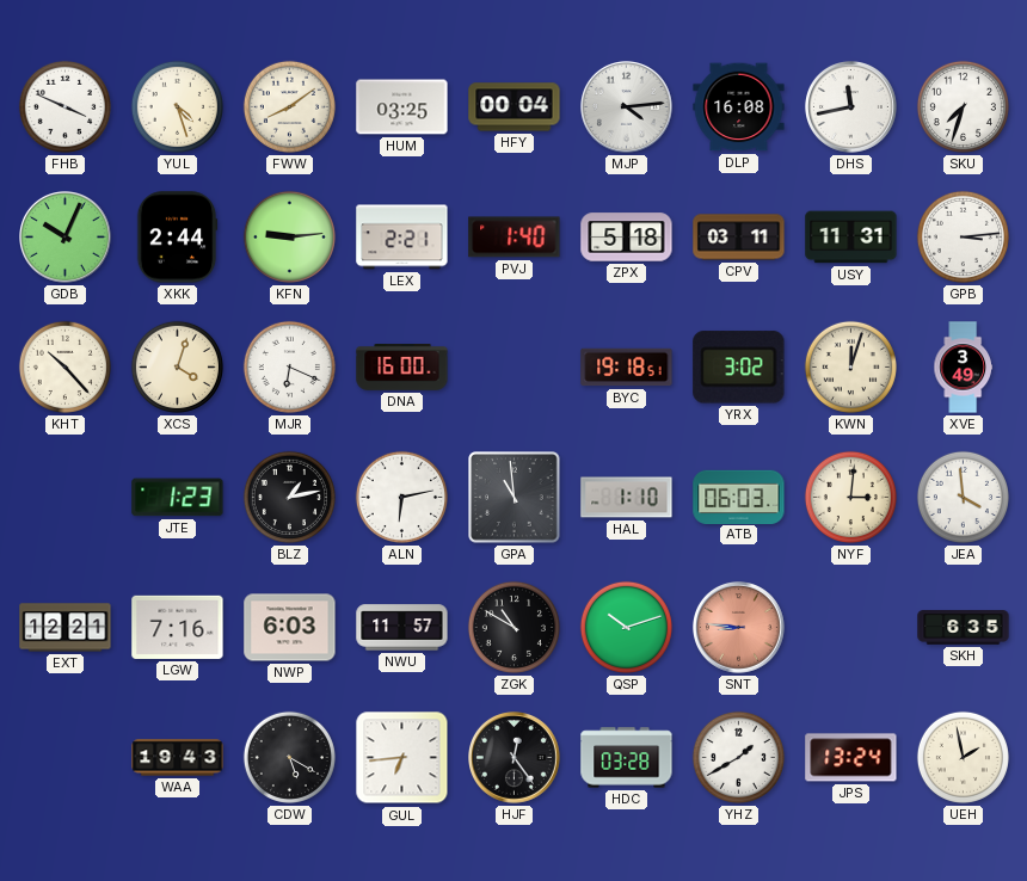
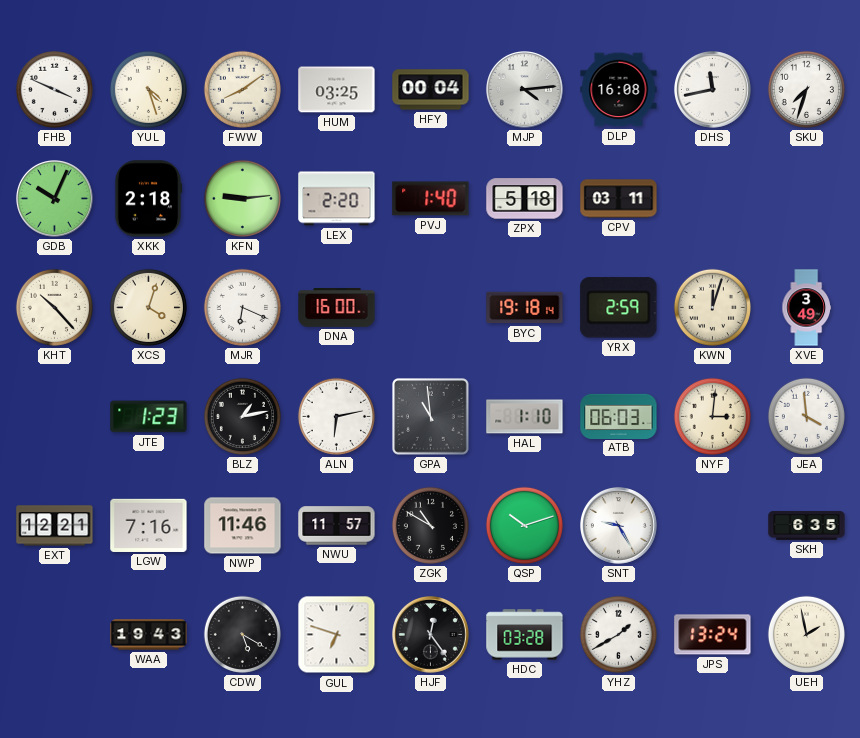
XKK: 2:44 -> 2:18
LEX: 2:21 -> 2:20
USY: 11:31 -> none
GPB: 3:14 -> none
BYC: 19:18:51 -> 19:18:14
YRX: 3:02 -> 2:59
NWP: 6:03 -> 11:46
SNT: 8:46 -> 9:25
SNT dial: salmon -> white
GUL: 6:44 -> 6:48
